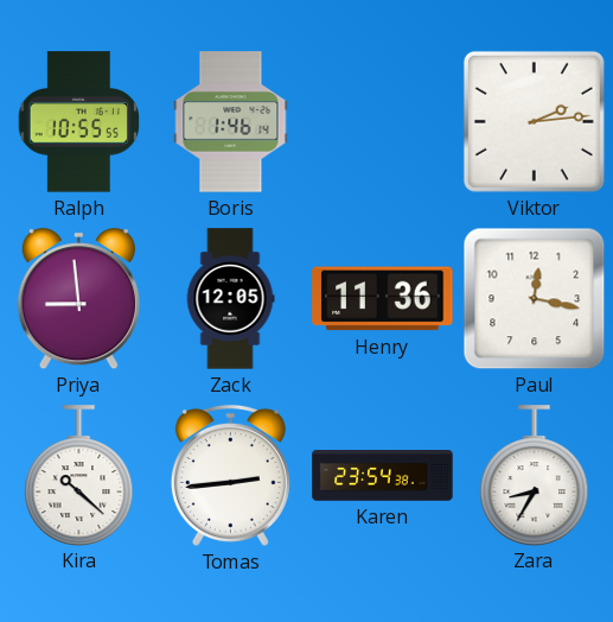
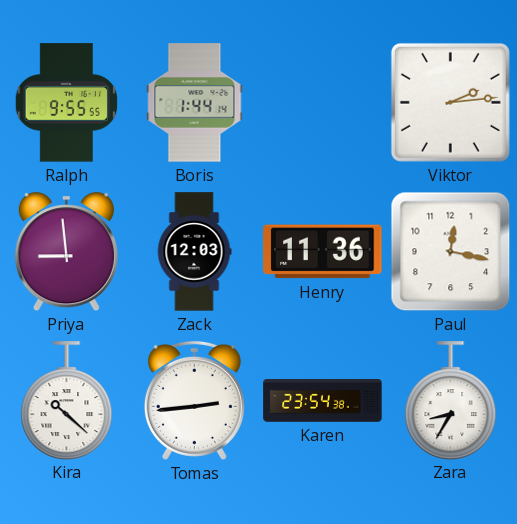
Ralph: 10:55 -> 9:55
Boris: 1:46 -> 1:44
Zack: 12:05 -> 12:03
